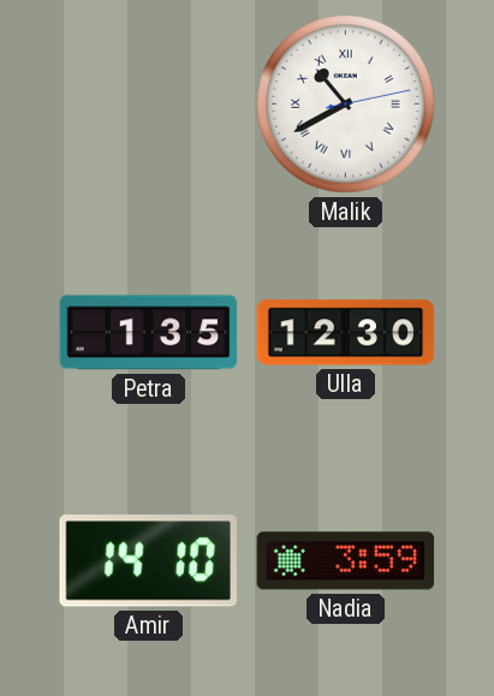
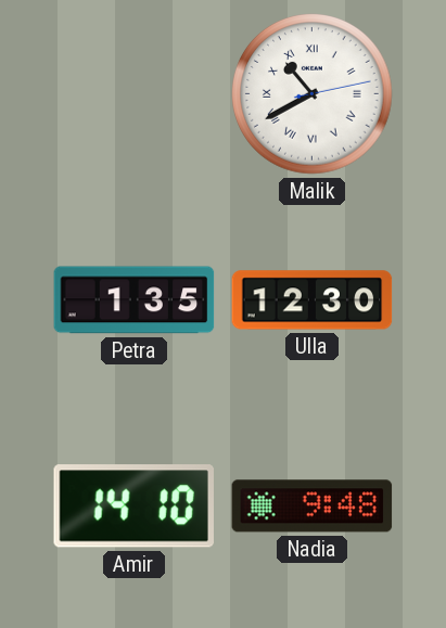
Nadia: 3:59 -> 9:48
